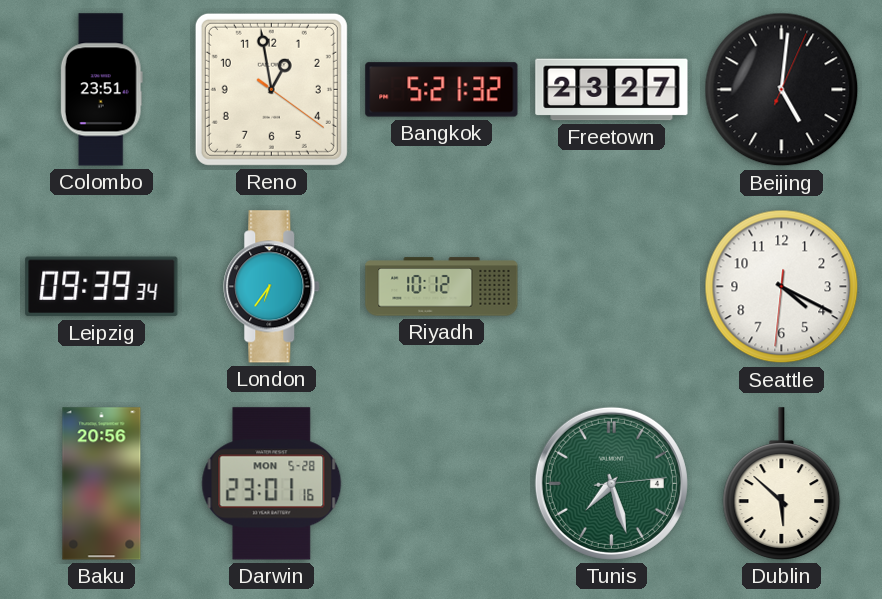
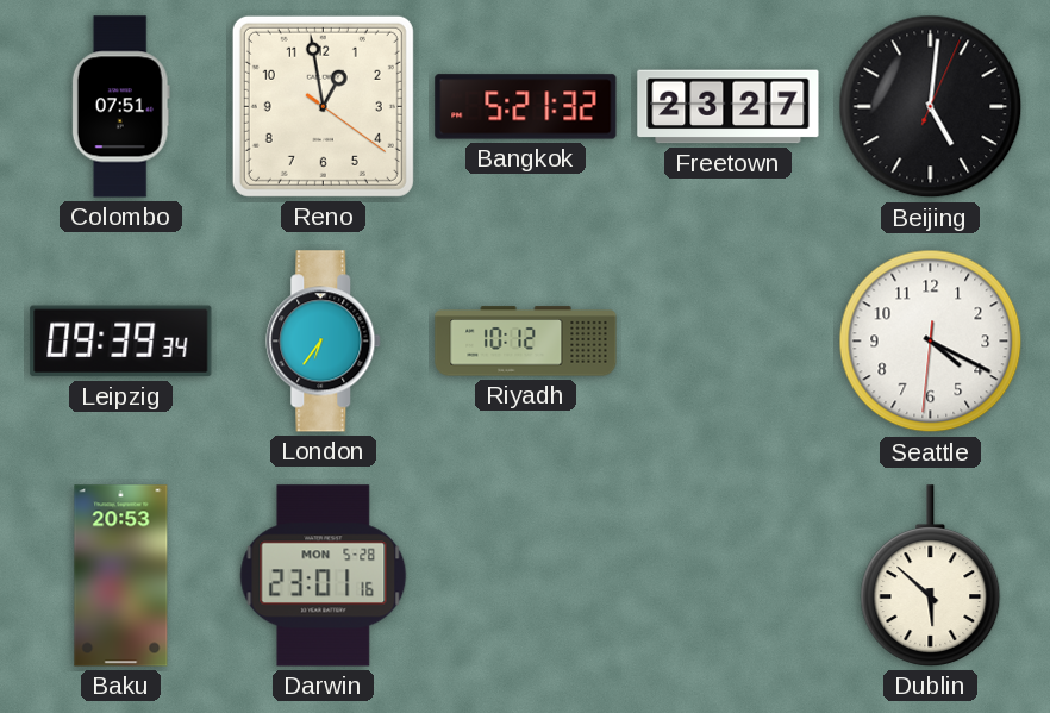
Colombo: 23:51 -> 07:51
Baku: 20:56 -> 20:53
Tunis: 7:27 -> none
